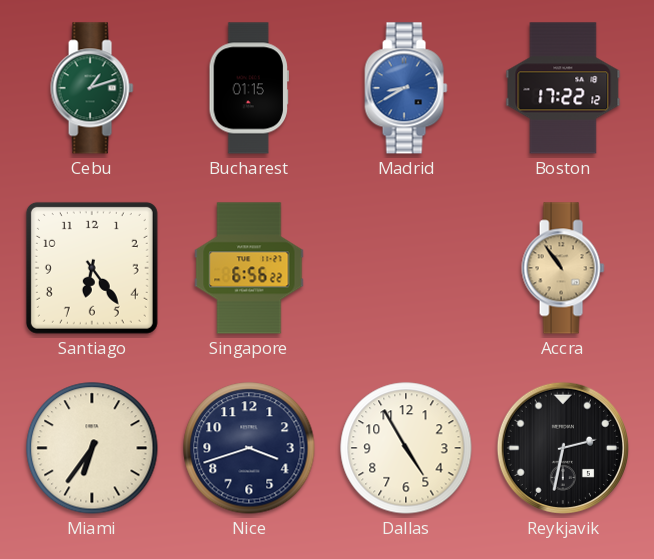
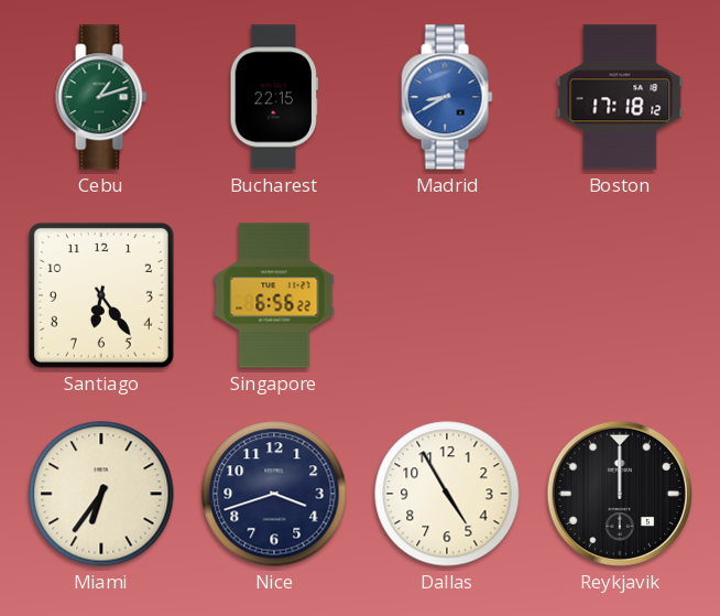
Bucharest: 01:15 -> 22:15
Boston: 17:22 -> 17:18
Accra: 10:54 -> none
Reykjavik: 2:32 -> 12:00
